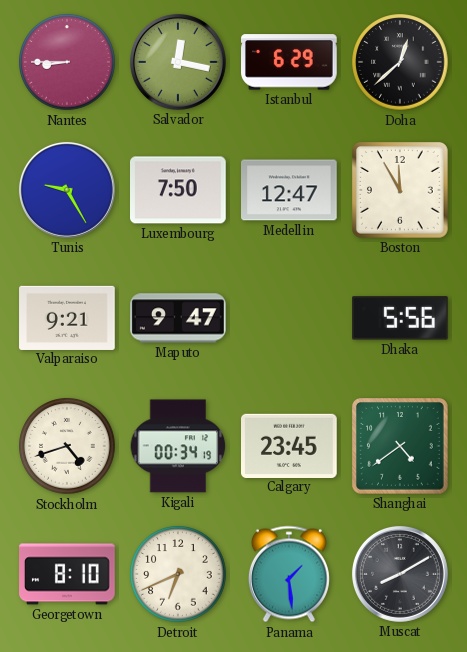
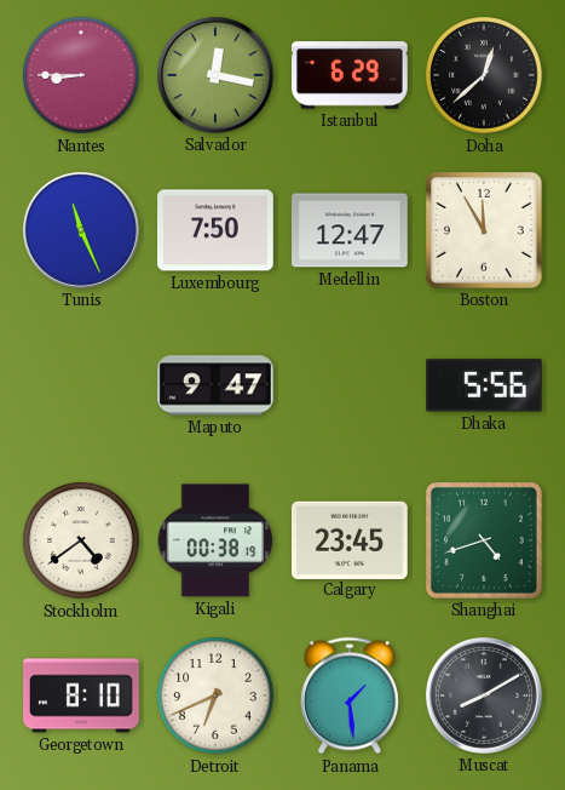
Tunis: 9:25 -> 11:26
Valparaiso: 9:21 -> none
Stockholm: 4:42 -> 4:39
Kigali: 00:34 -> 00:38
Shanghai: 4:39 -> 4:42
